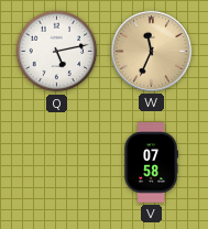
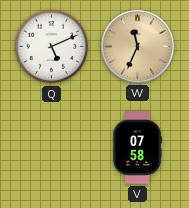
Q: 5:13 -> 5:11
